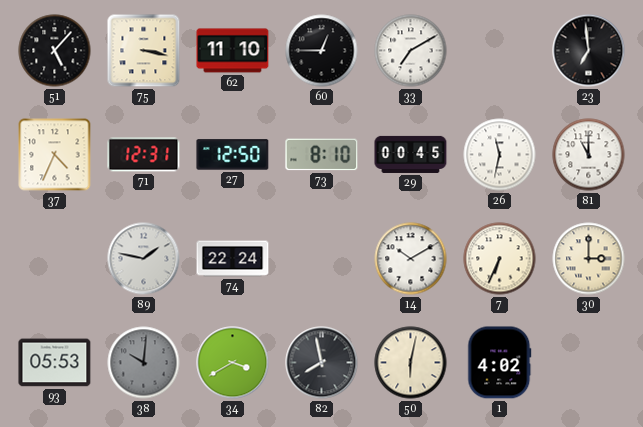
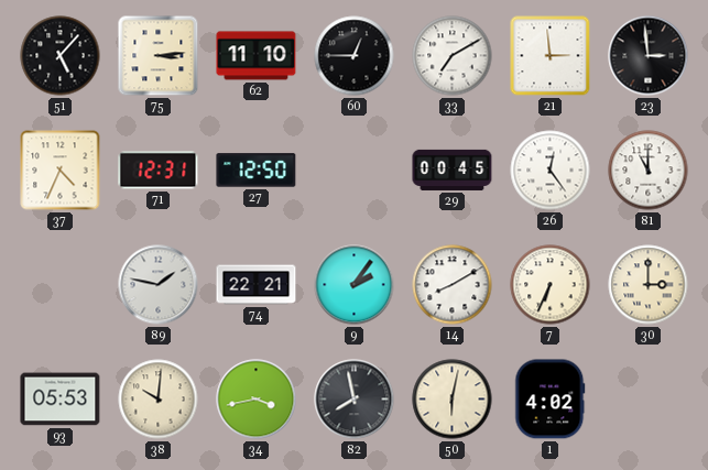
75: 3:17 -> 3:14
21: none -> 2:59
23: 6:59 -> 2:59
73: 8:10 -> none
26: 11:32 -> 12:24
74: 22:24 -> 22:21
9: none -> 2:06
14: 10:10 -> 8:10
38 dial: grey -> cream
34: 3:40 -> 3:43
